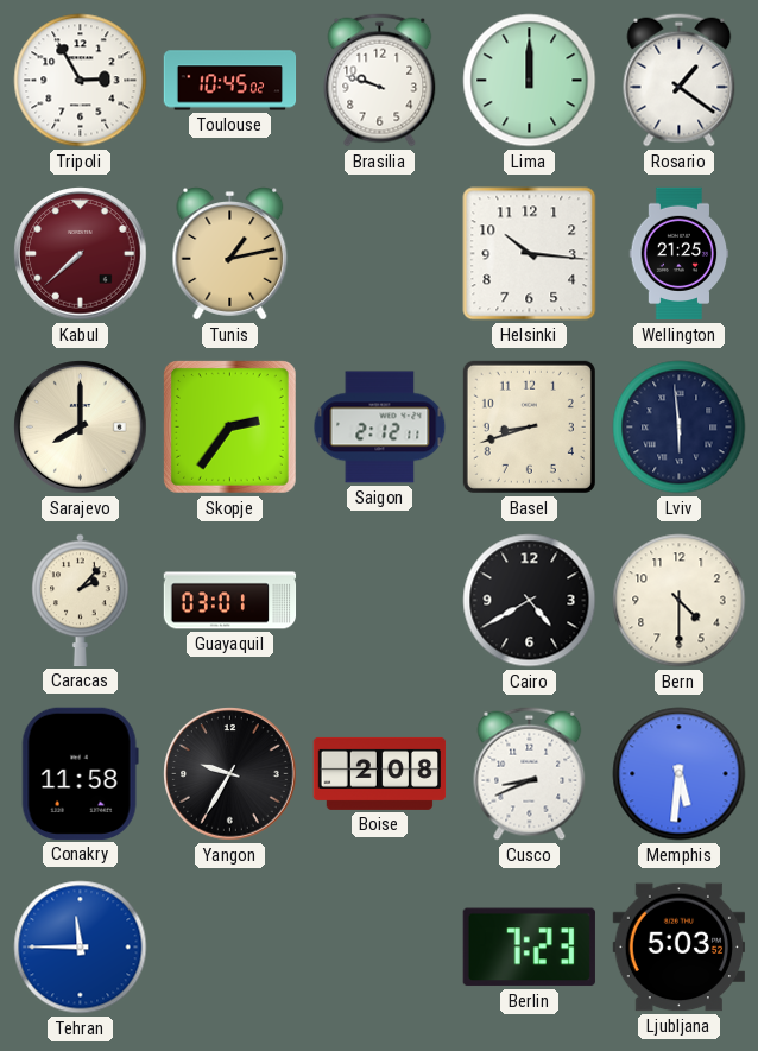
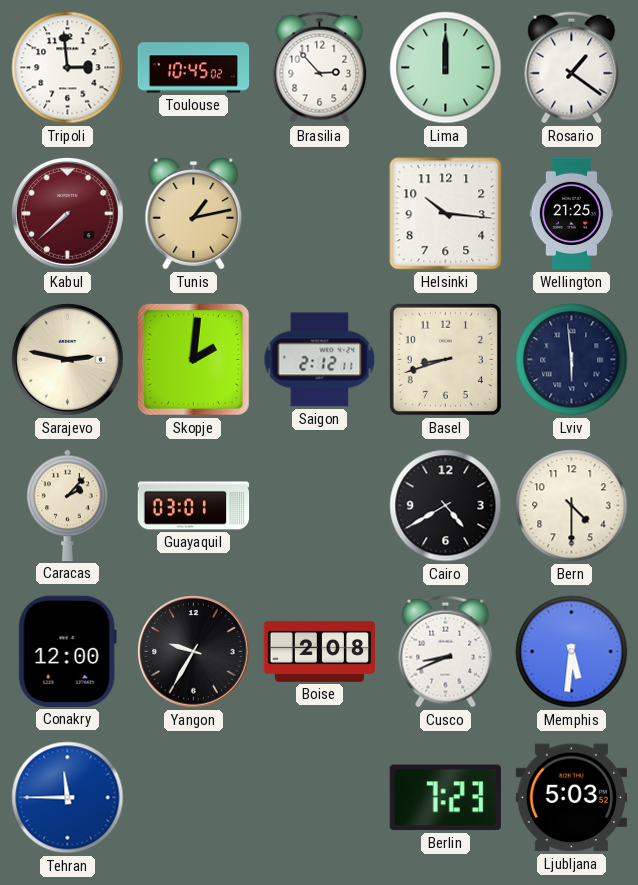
Tripoli: 2:55 -> 2:59
Brasilia: 9:48 -> 2:53
Sarajevo: 8:00 -> 2:47
Skopje: 2:36 -> 2:01
Conakry: 11:58 -> 12:00
